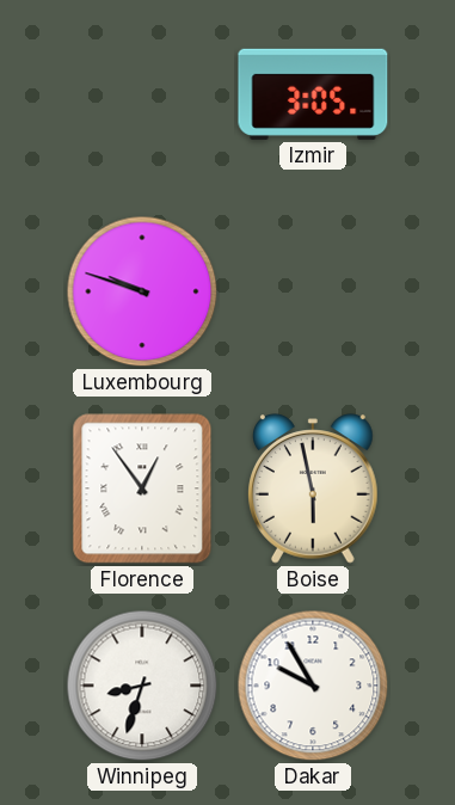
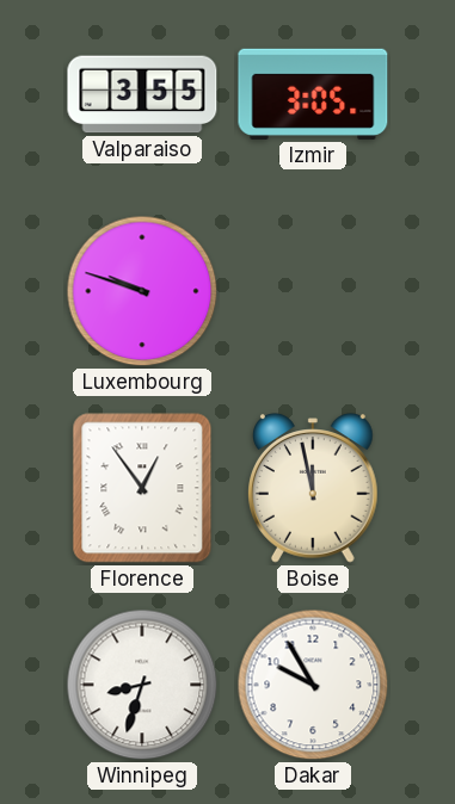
Valparaiso: none -> 3:55
Boise: 5:58 -> 11:58
